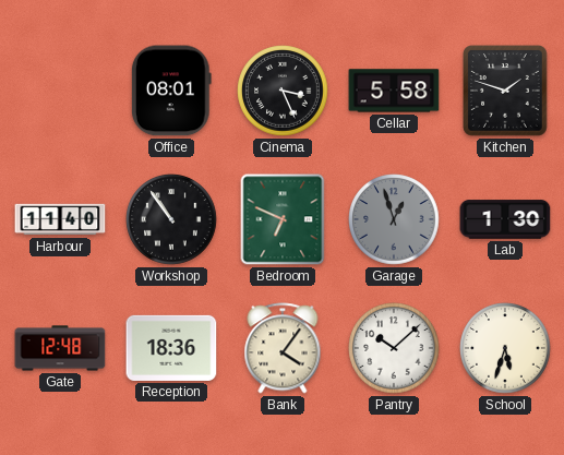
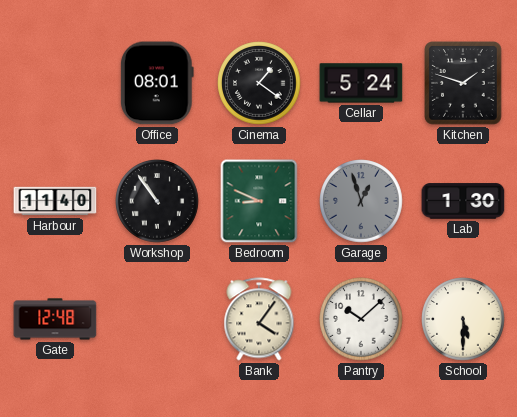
Cinema: 3:26 -> 1:21
Cellar: 5:58 -> 5:24
Bedroom: 6:49 -> 8:49
Reception: 18:36 -> none
School: 5:33 -> 5:30
